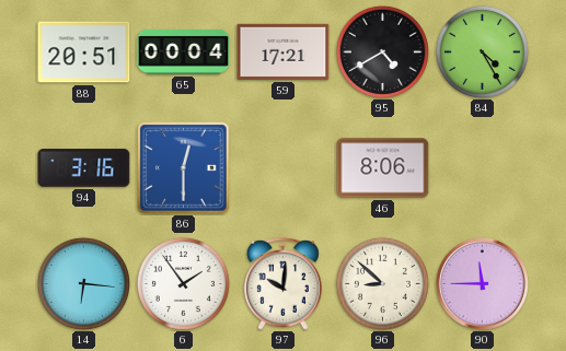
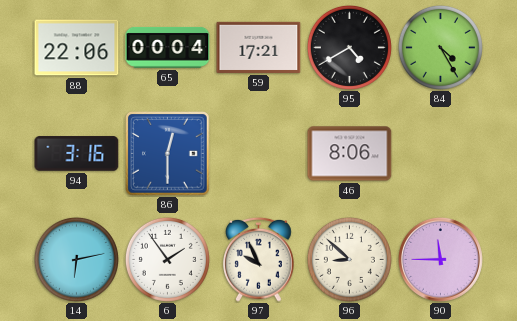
88: 20:51 -> 22:06
14: 6:16 -> 6:13
97: 10:01 -> 9:56
